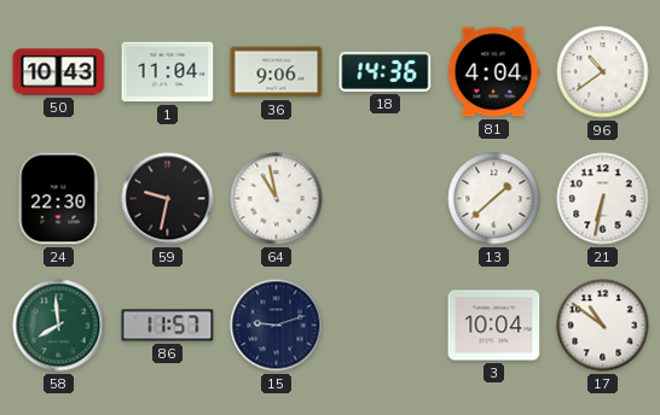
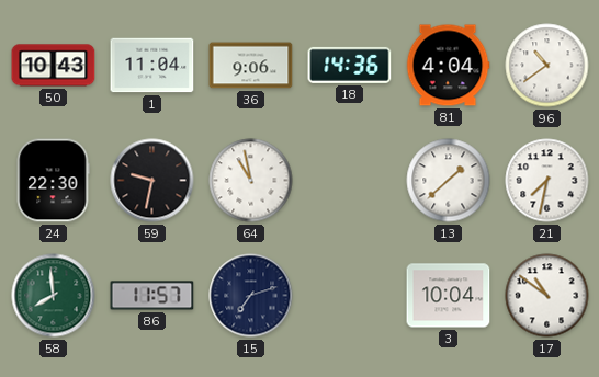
21: 6:32 -> 7:32
15: 9:12 -> 7:12
